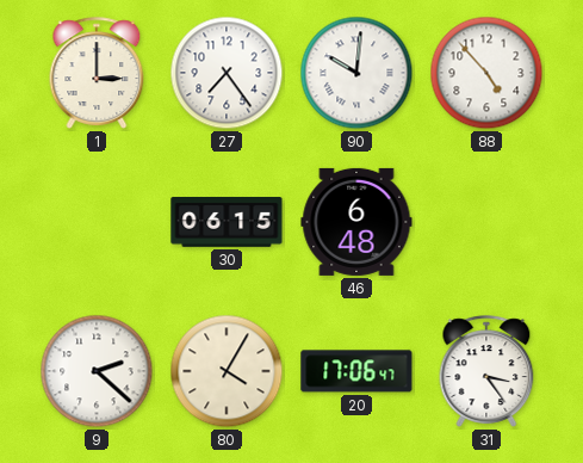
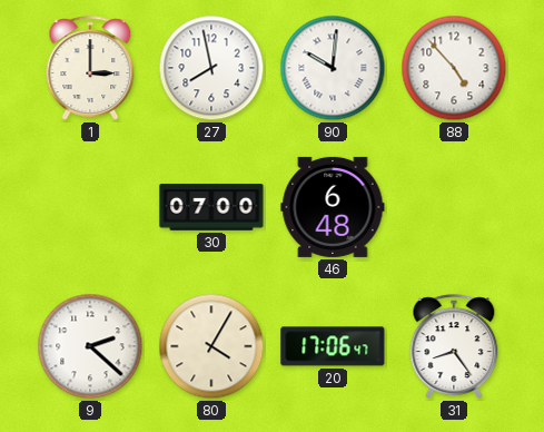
27: 7:24 -> 7:58
30: 06:15 -> 07:00
31: 3:24 -> 8:24
